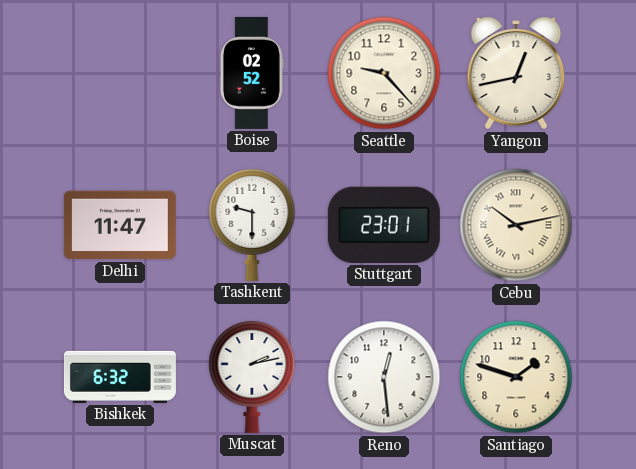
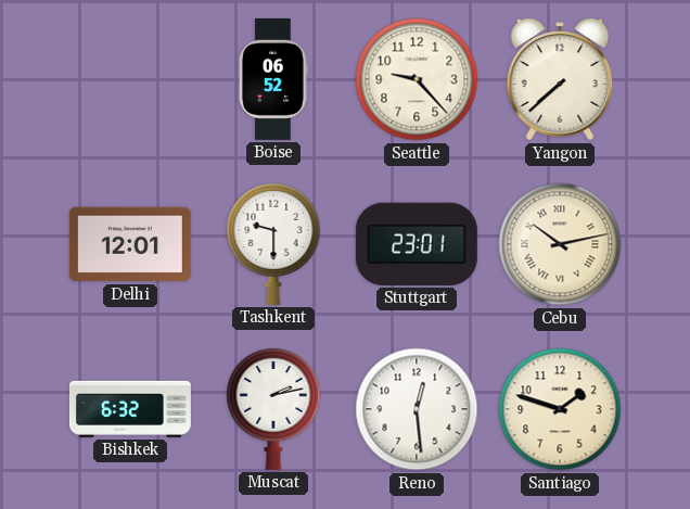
Boise: 02:52 -> 06:52
Yangon: 12:43 -> 7:38
Delhi: 11:47 -> 12:01
